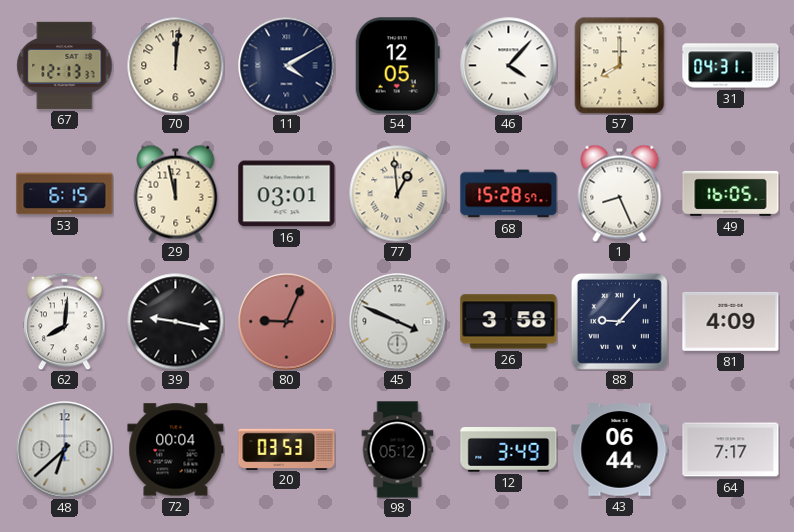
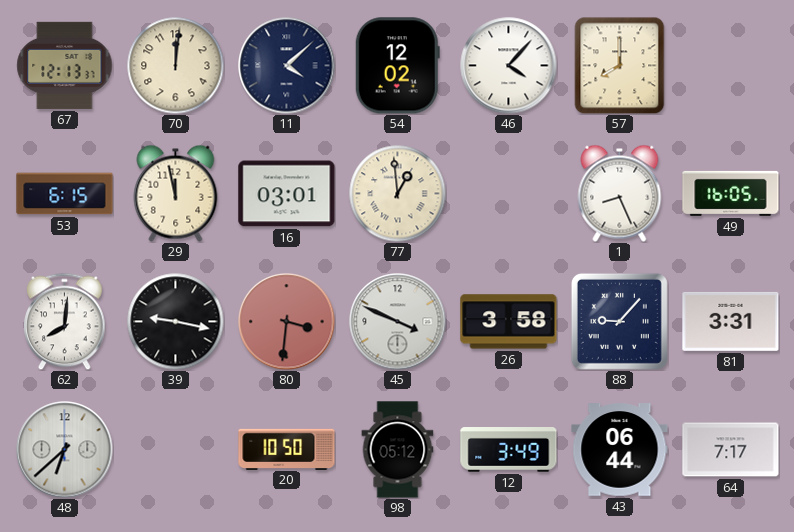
11: 4:10 -> 4:08
54: 12:05 -> 12:02
31: 04:31 -> none
68: 15:28 -> none
80: 9:04 -> 3:31
81: 4:09 -> 3:31
72: 00:04 -> none
20: 03:53 -> 10:50
